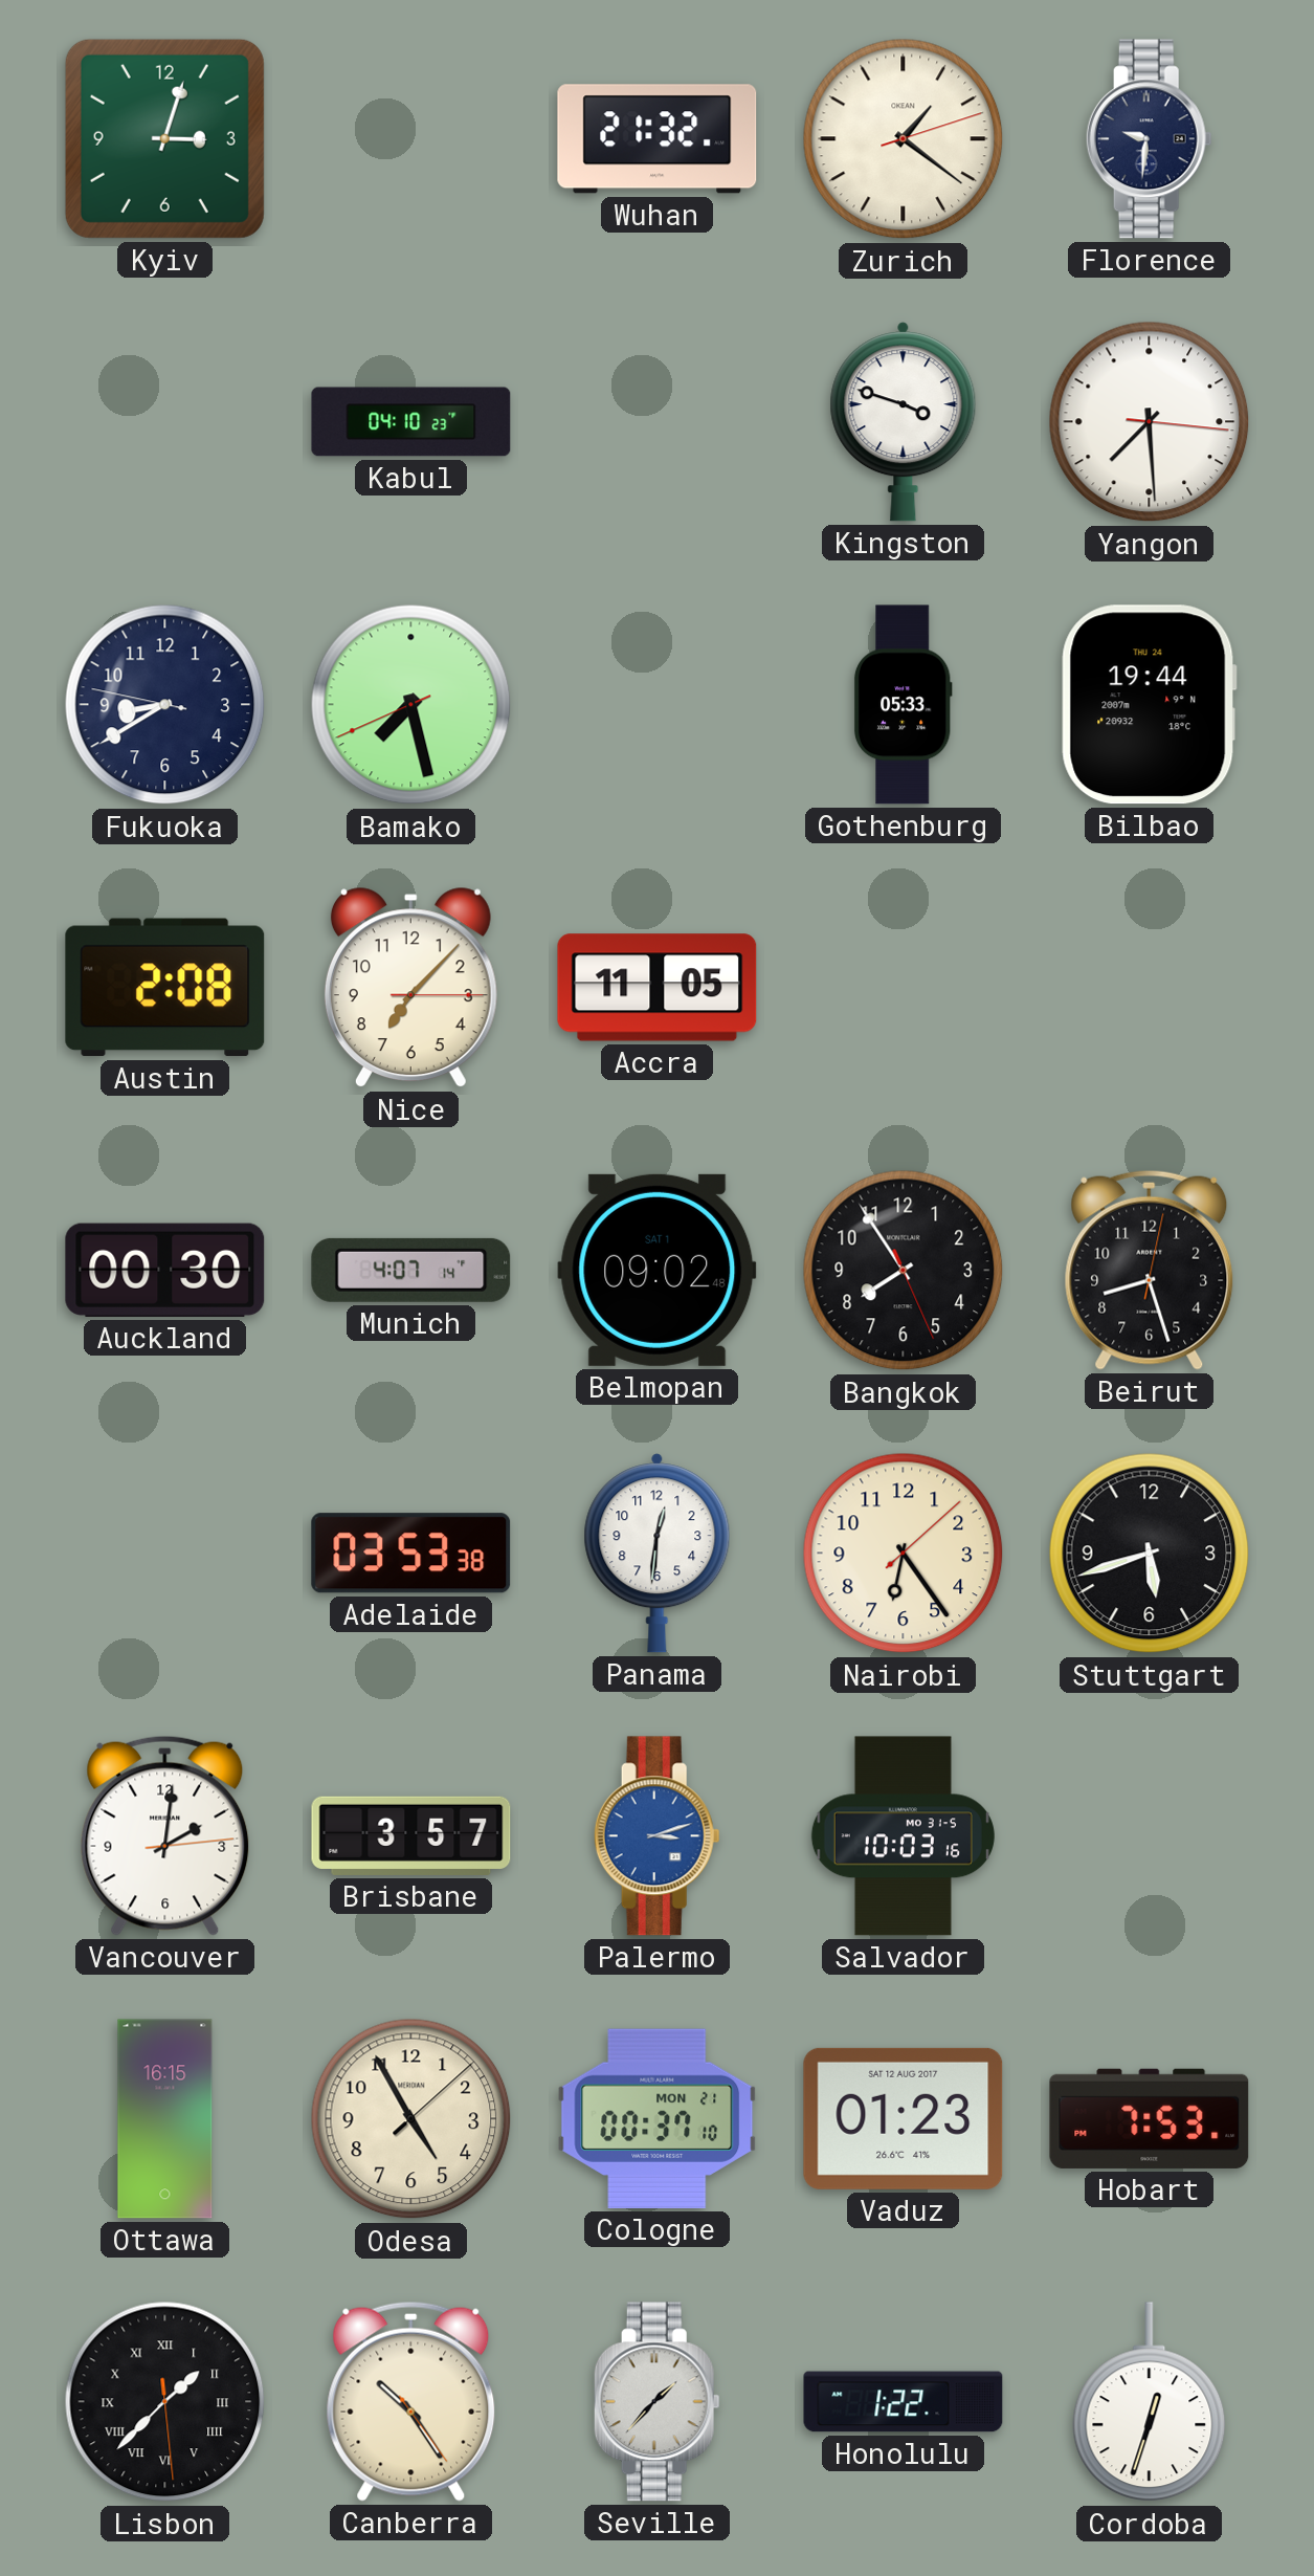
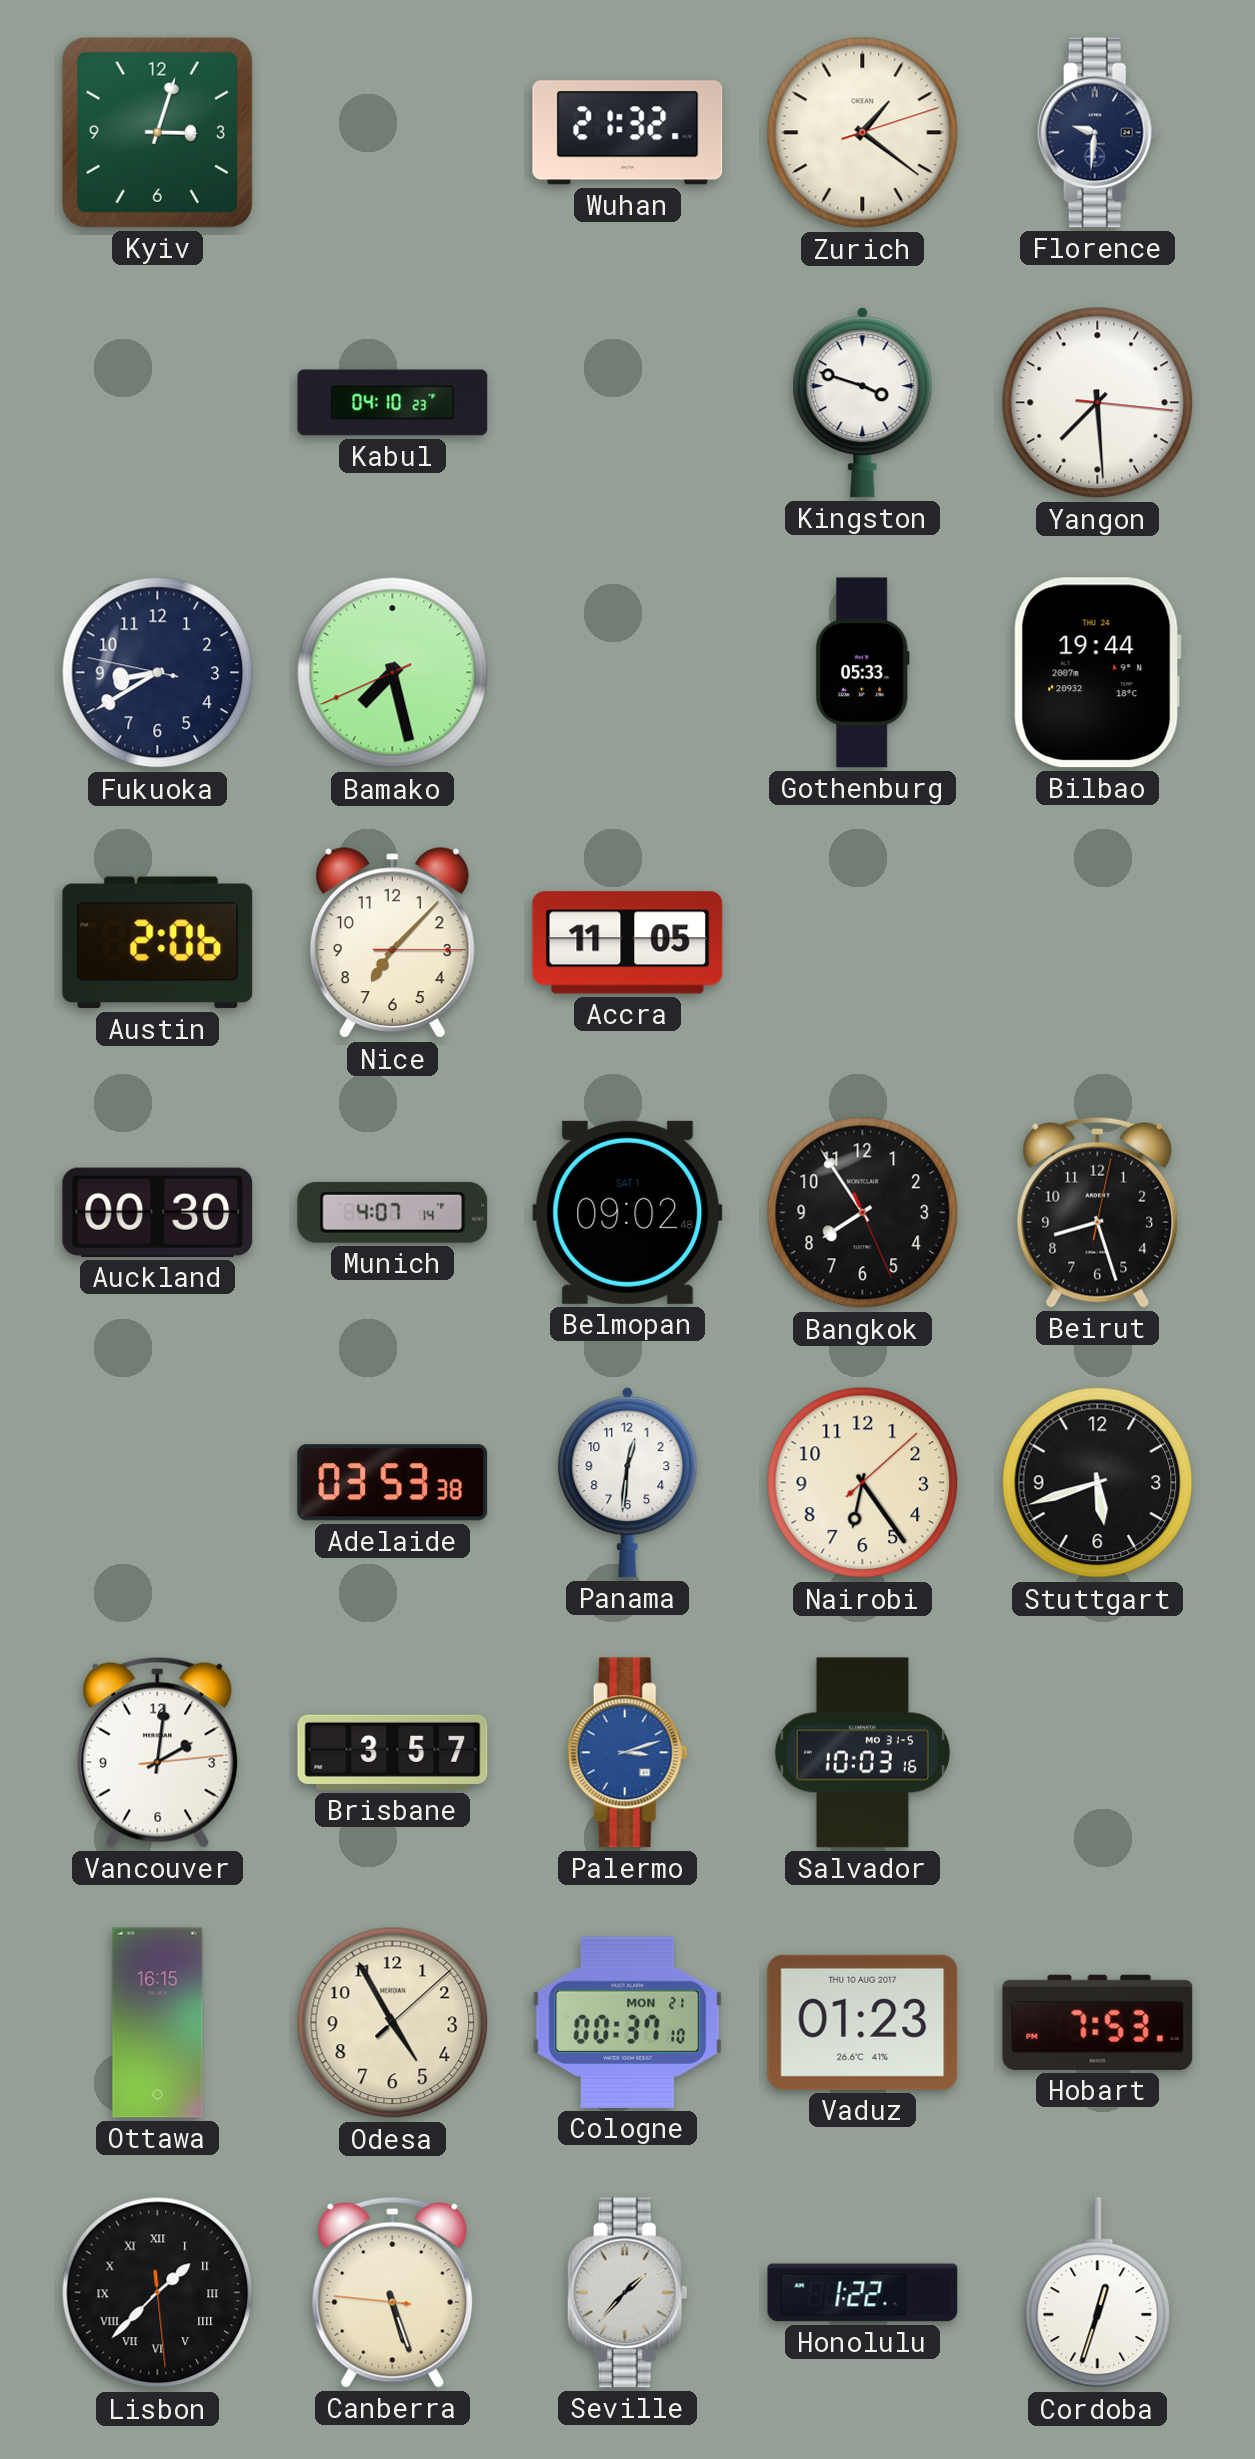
Austin: 2:08 -> 2:06
Vaduz date: SAT 12 AUG 2017 -> THU 10 AUG 2017
Canberra: 10:24 -> 5:26
